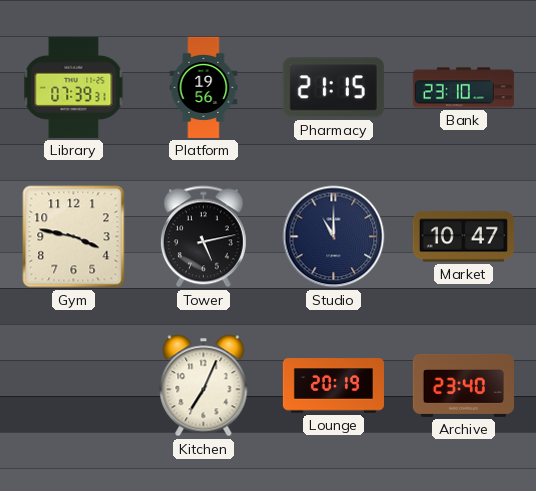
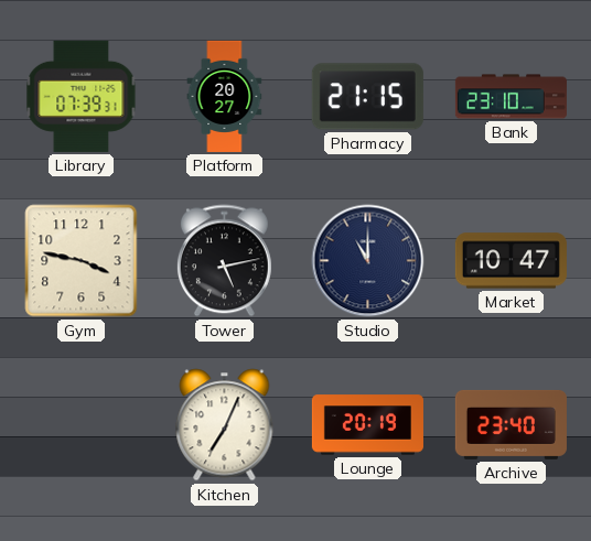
Platform: 19:56 -> 20:27
